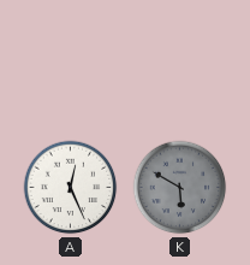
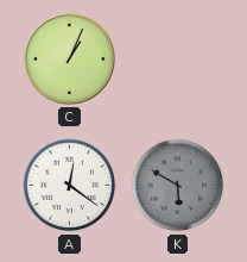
C: none -> 1:04
A: 12:26 -> 12:21
